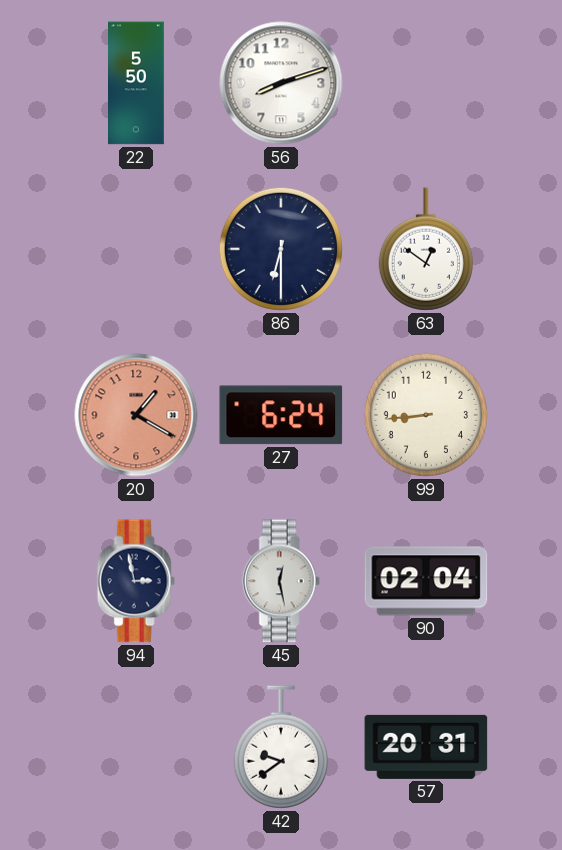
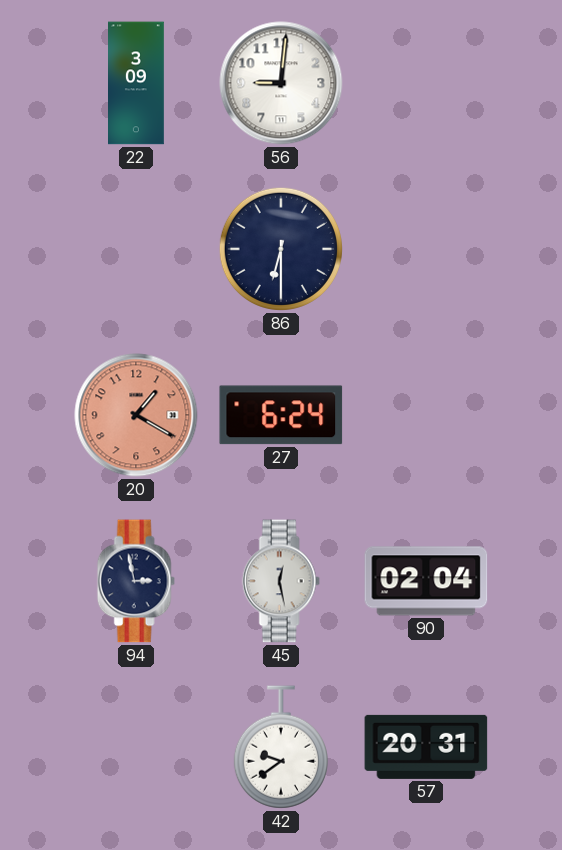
22: 5:50 -> 3:09
56: 8:12 -> 9:01
63: 12:51 -> none
99: 8:44 -> none
